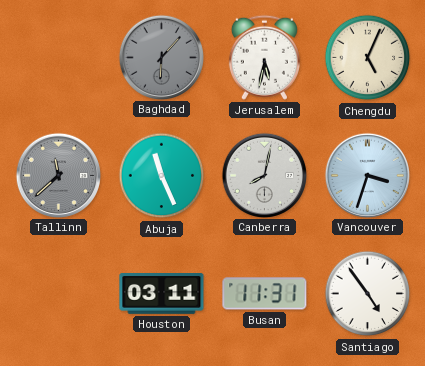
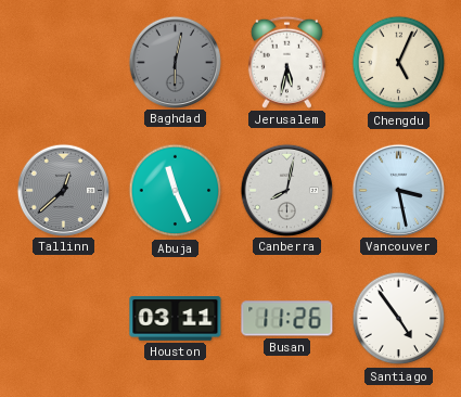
Baghdad: 6:07 -> 6:02
Tallinn: 11:38 -> 12:38
Vancouver: 3:33 -> 3:28
Busan: 11:31 -> 11:26
